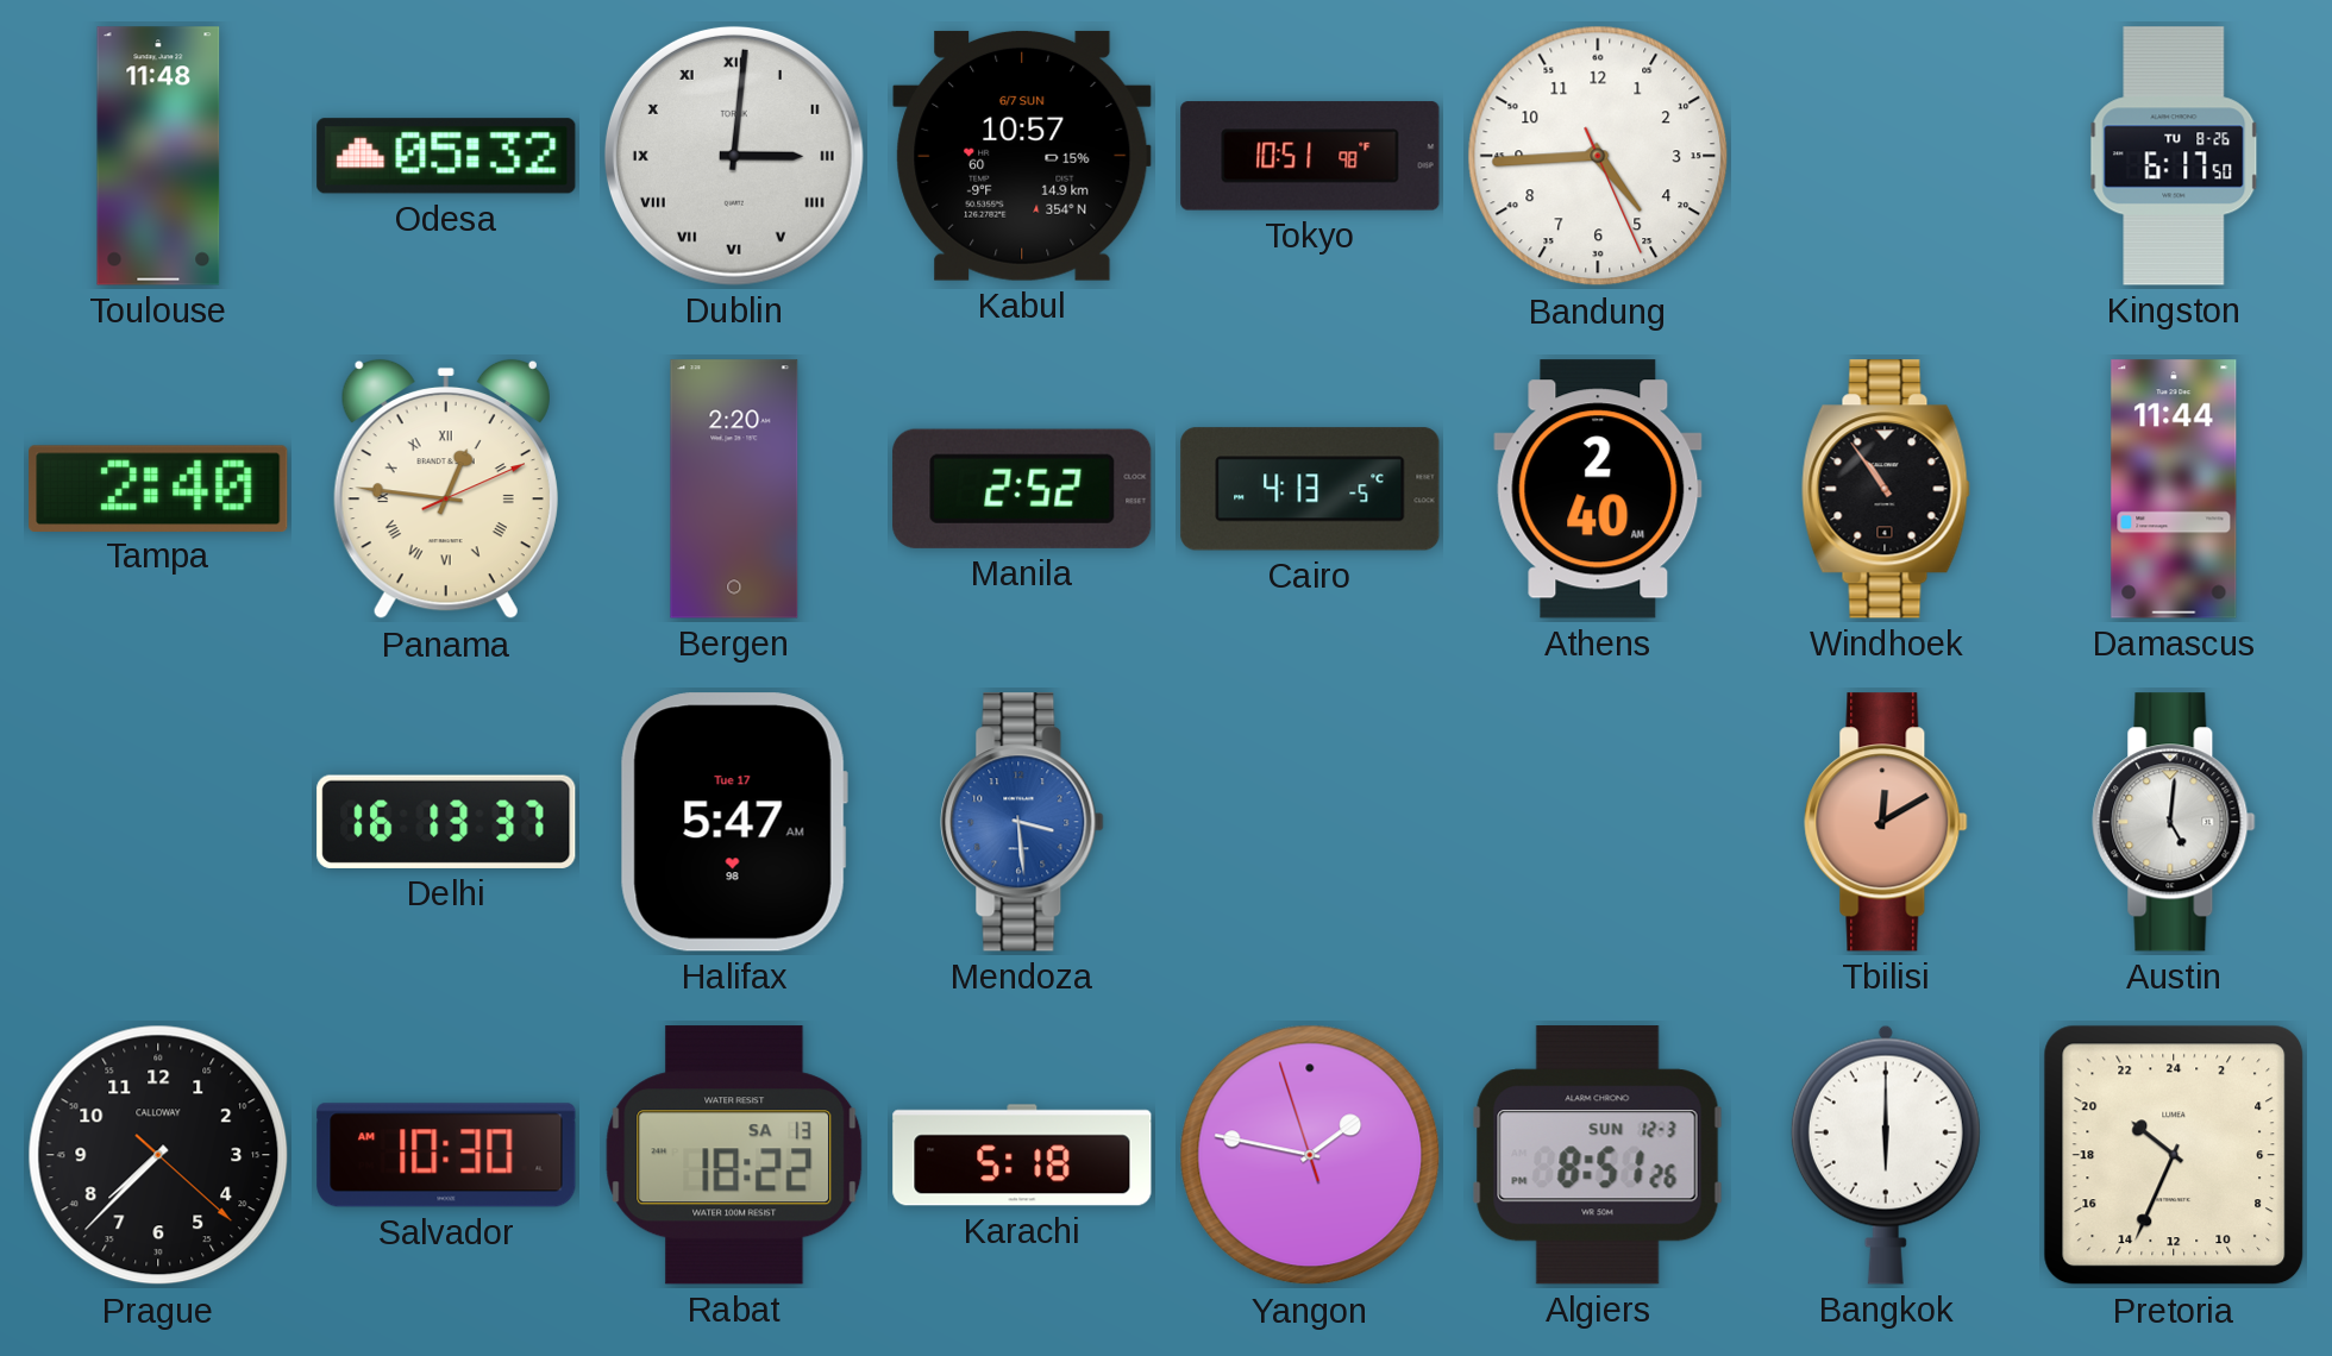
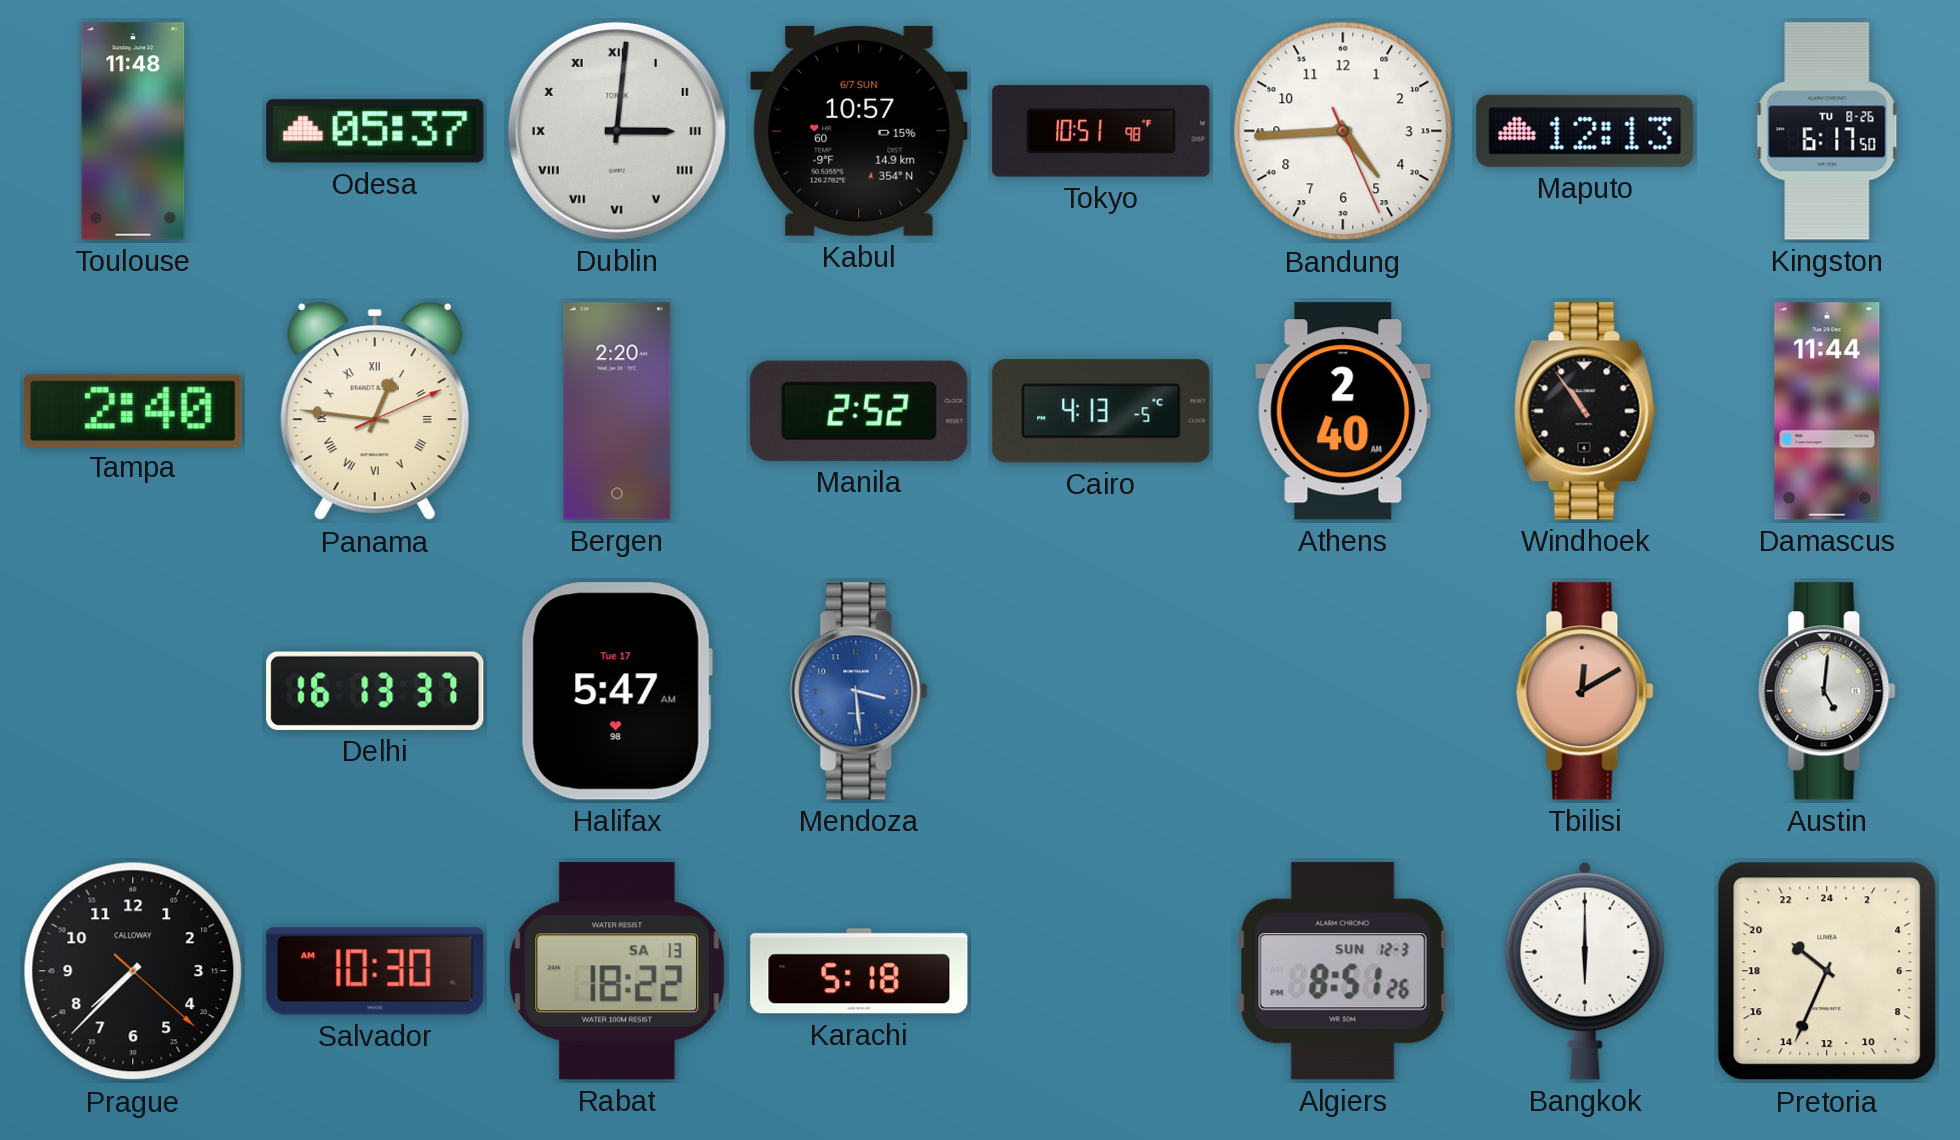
Odesa: 05:32 -> 05:37
Maputo: none -> 12:13
Yangon: 1:46 -> none
